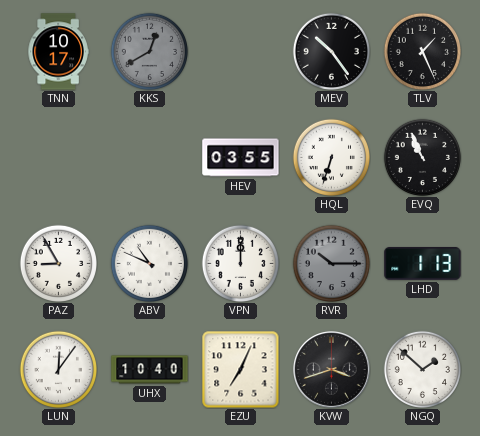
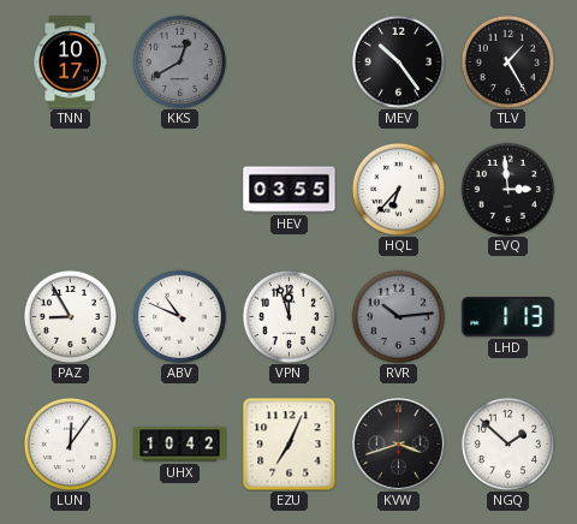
TLV: 1:26 -> 1:25
HQL: 6:33 -> 6:37
EVQ: 10:56 -> 2:59
VPN: 12:00 -> 11:57
RVR: 10:15 -> 10:14
UHX: 10:40 -> 10:42
